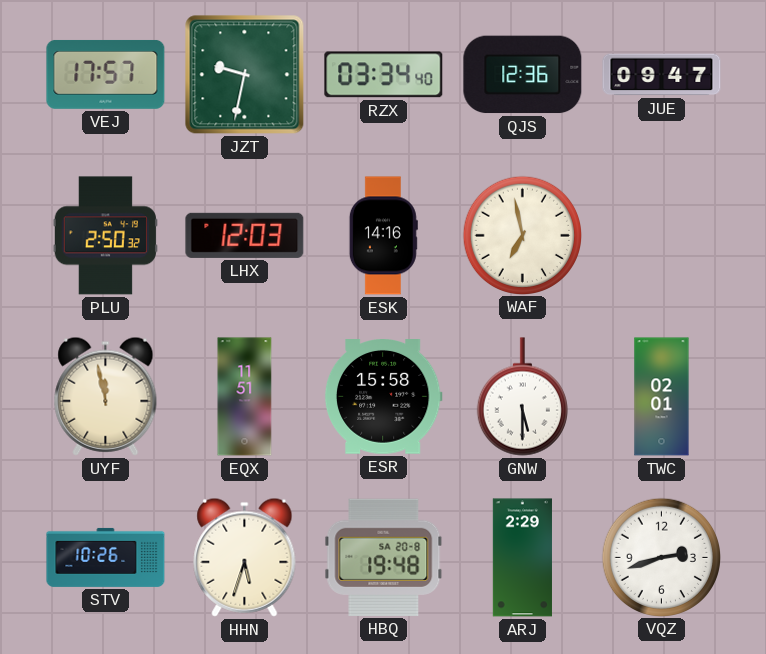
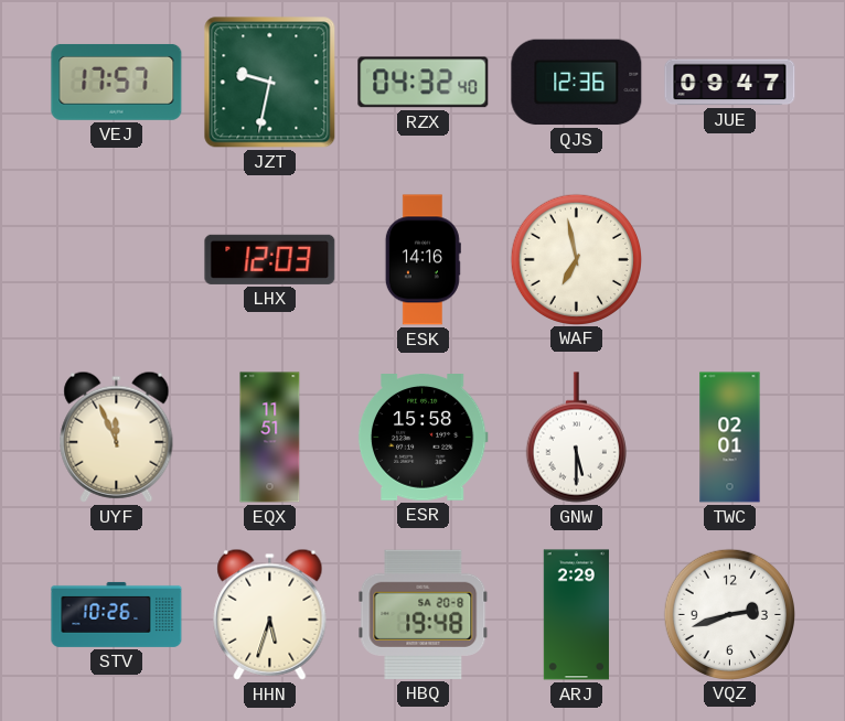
RZX: 03:34 -> 04:32
PLU: 2:50 -> none
UYF: 11:58 -> 11:56
